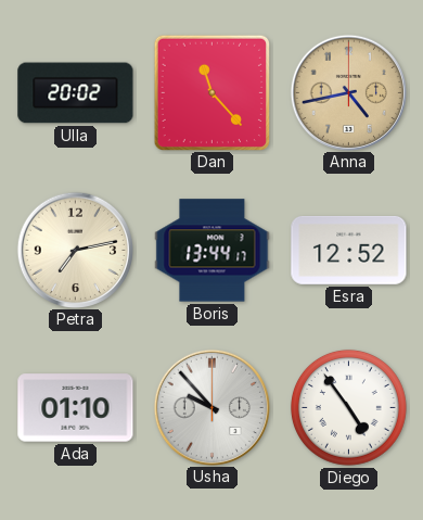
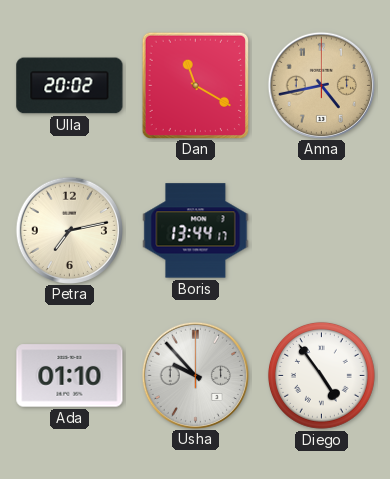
Dan: 11:23 -> 11:20
Esra: 12:52 -> none
